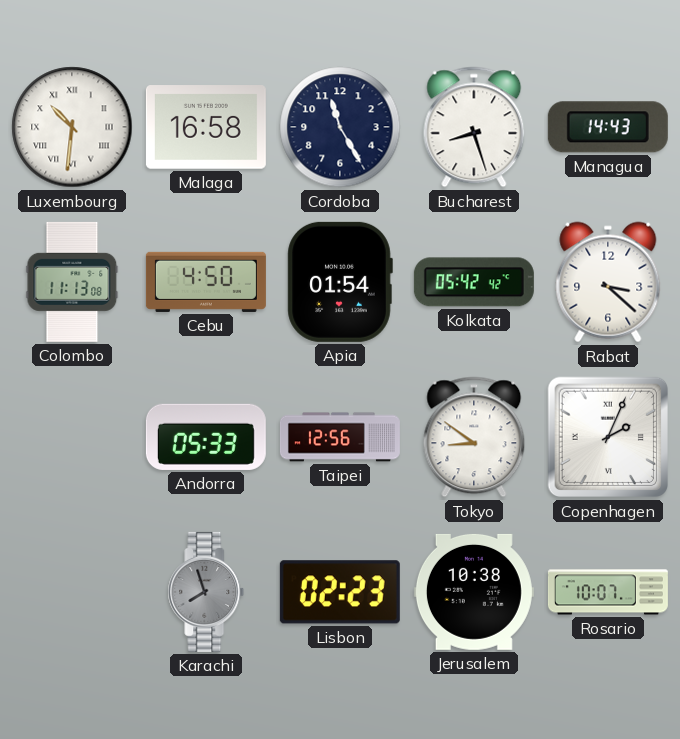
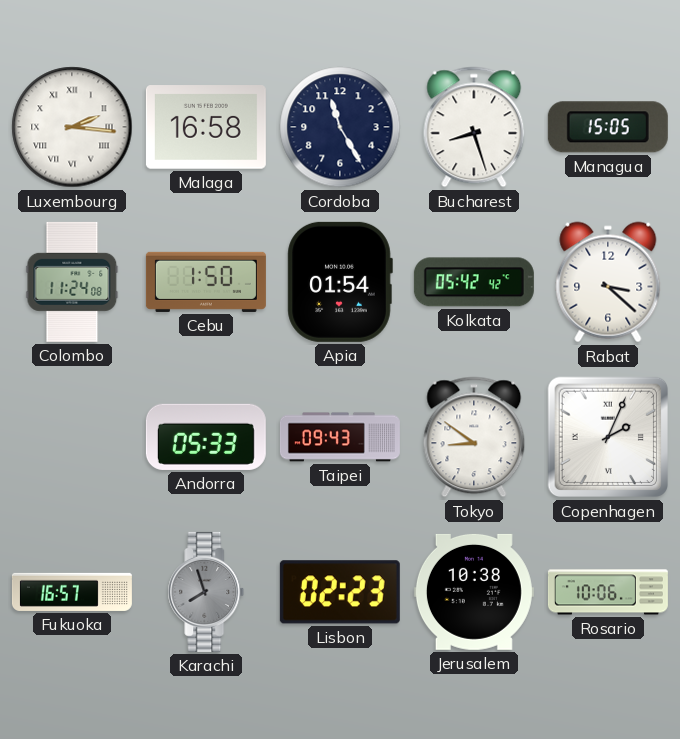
Luxembourg: 10:31 -> 2:16
Managua: 14:43 -> 15:05
Colombo: 11:13 -> 11:24
Cebu: 4:50 -> 1:50
Taipei: 12:56 -> 09:43
Fukuoka: none -> 16:57
Rosario: 10:07 -> 10:06
